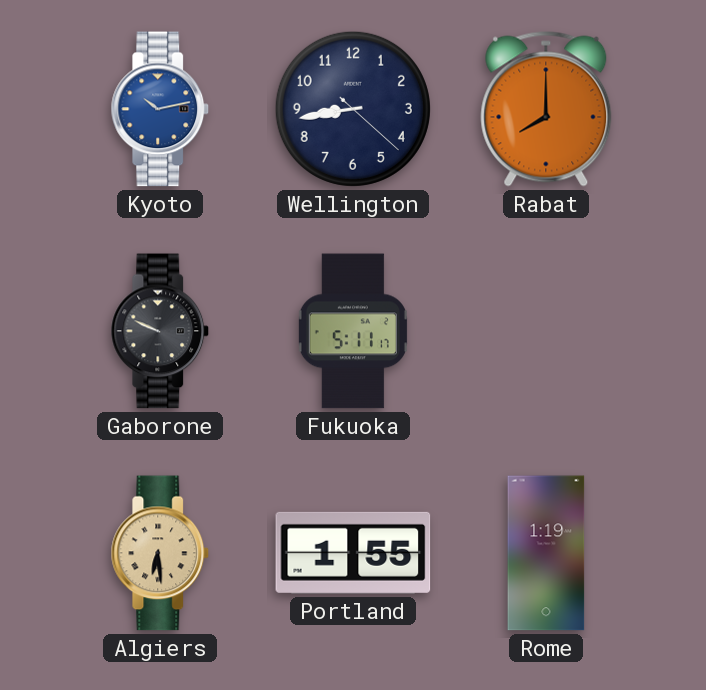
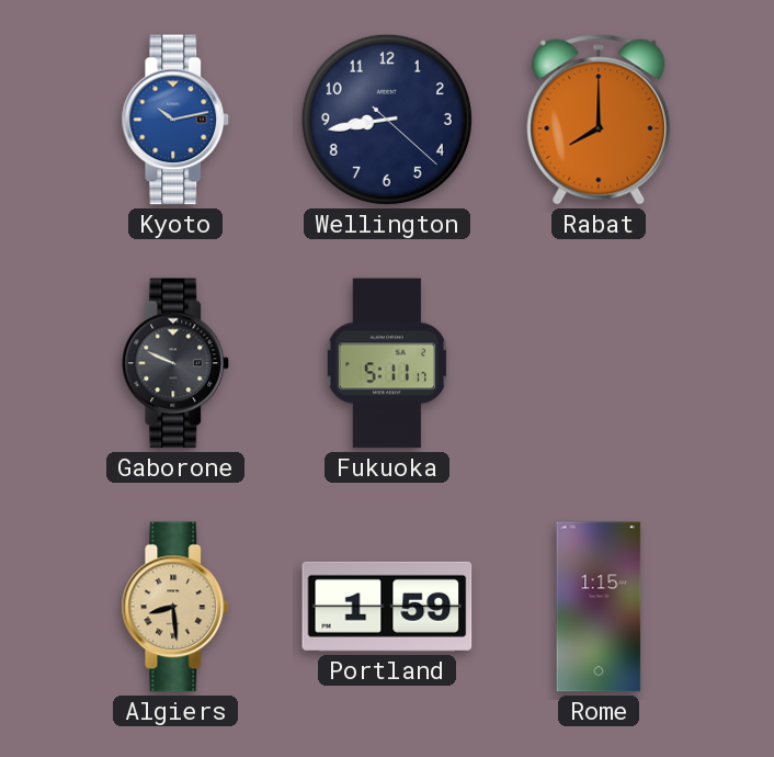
Algiers: 6:29 -> 8:29
Portland: 1:55 -> 1:59
Rome: 1:19 -> 1:15
